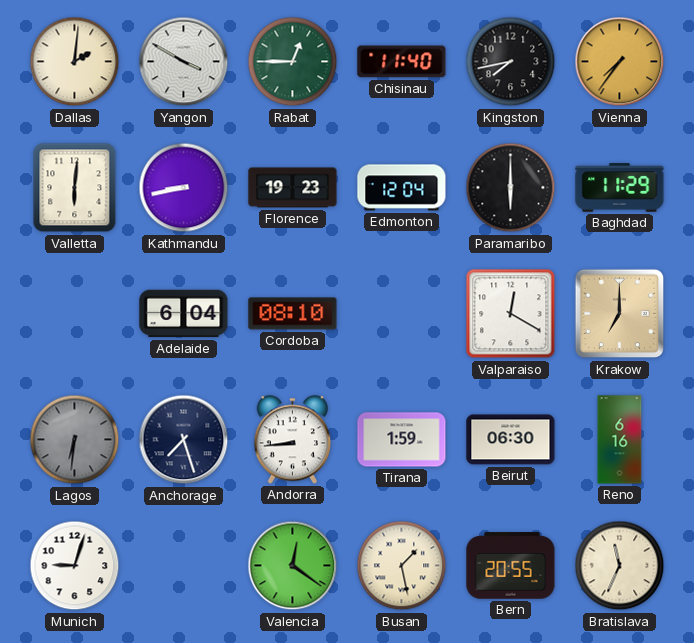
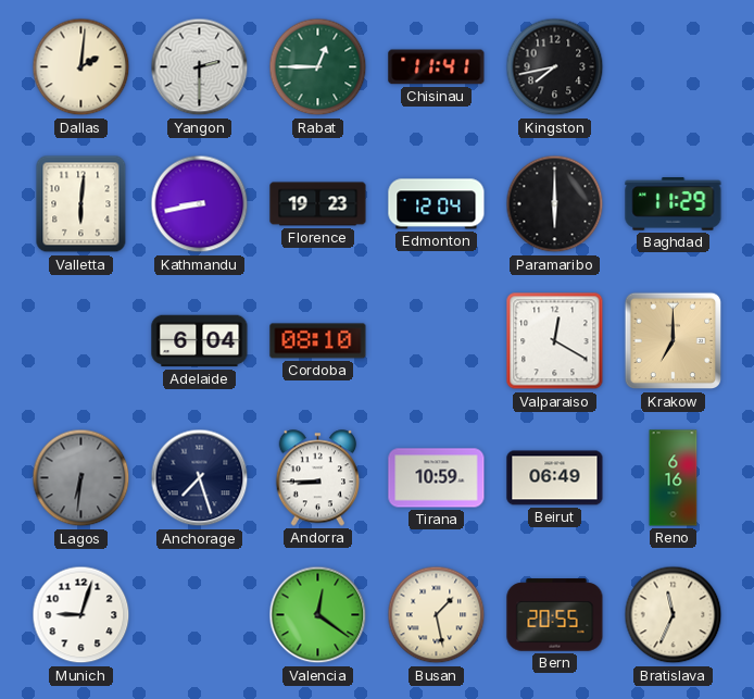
Yangon: 3:50 -> 2:30
Chisinau: 11:40 -> 11:41
Vienna: 7:36 -> none
Andorra: 8:44 -> 8:45
Tirana: 1:59 -> 10:59
Beirut: 06:30 -> 06:49
